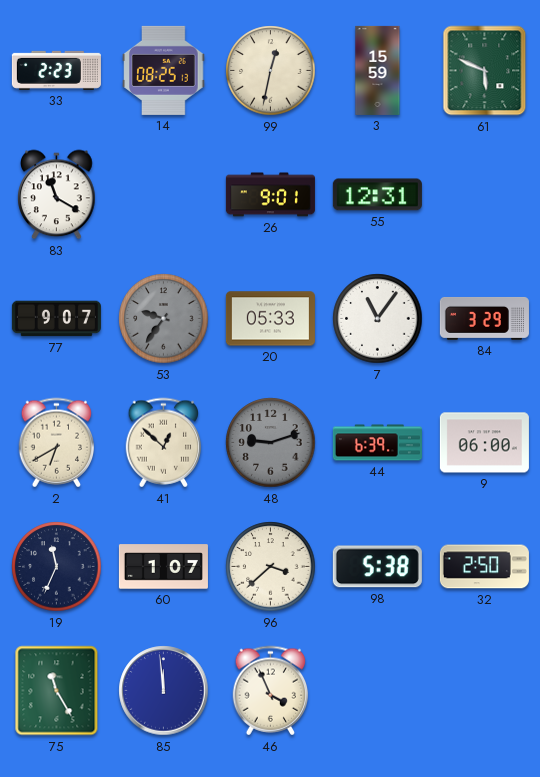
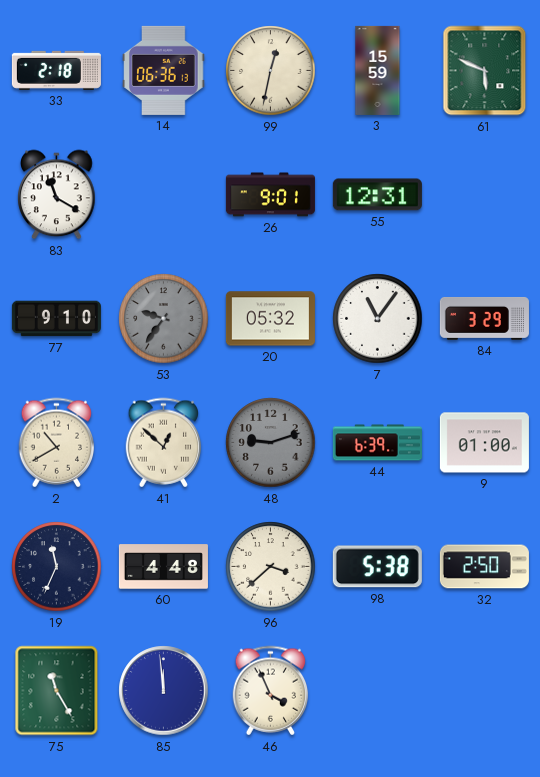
33: 2:23 -> 2:18
14: 08:25 -> 06:36
77: 9:07 -> 9:10
20: 05:33 -> 05:32
2: 6:40 -> 10:40
9: 06:00 -> 01:00
60: 1:07 -> 4:48
